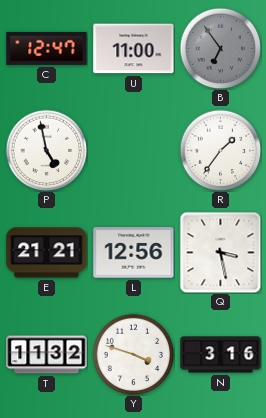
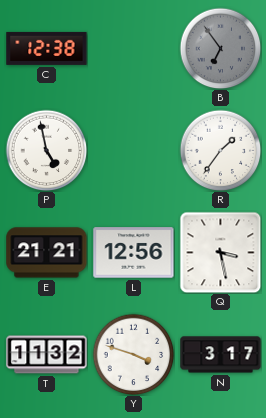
C: 12:47 -> 12:38
U: 11:00 -> none
N: 3:16 -> 3:17
